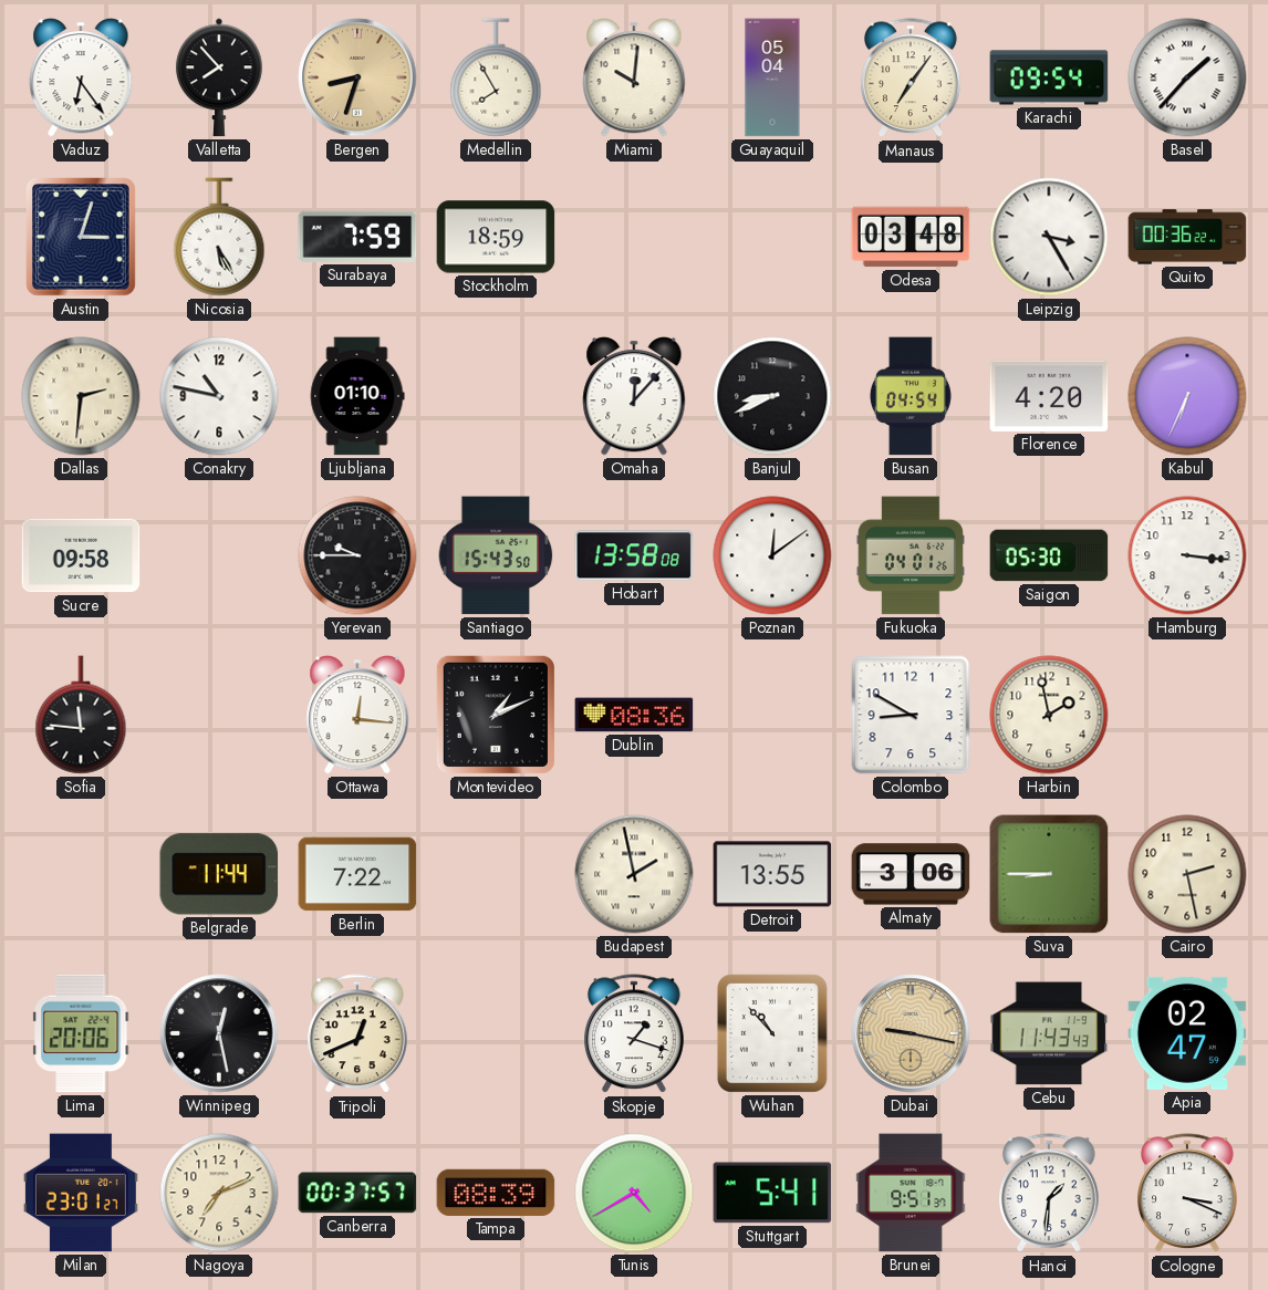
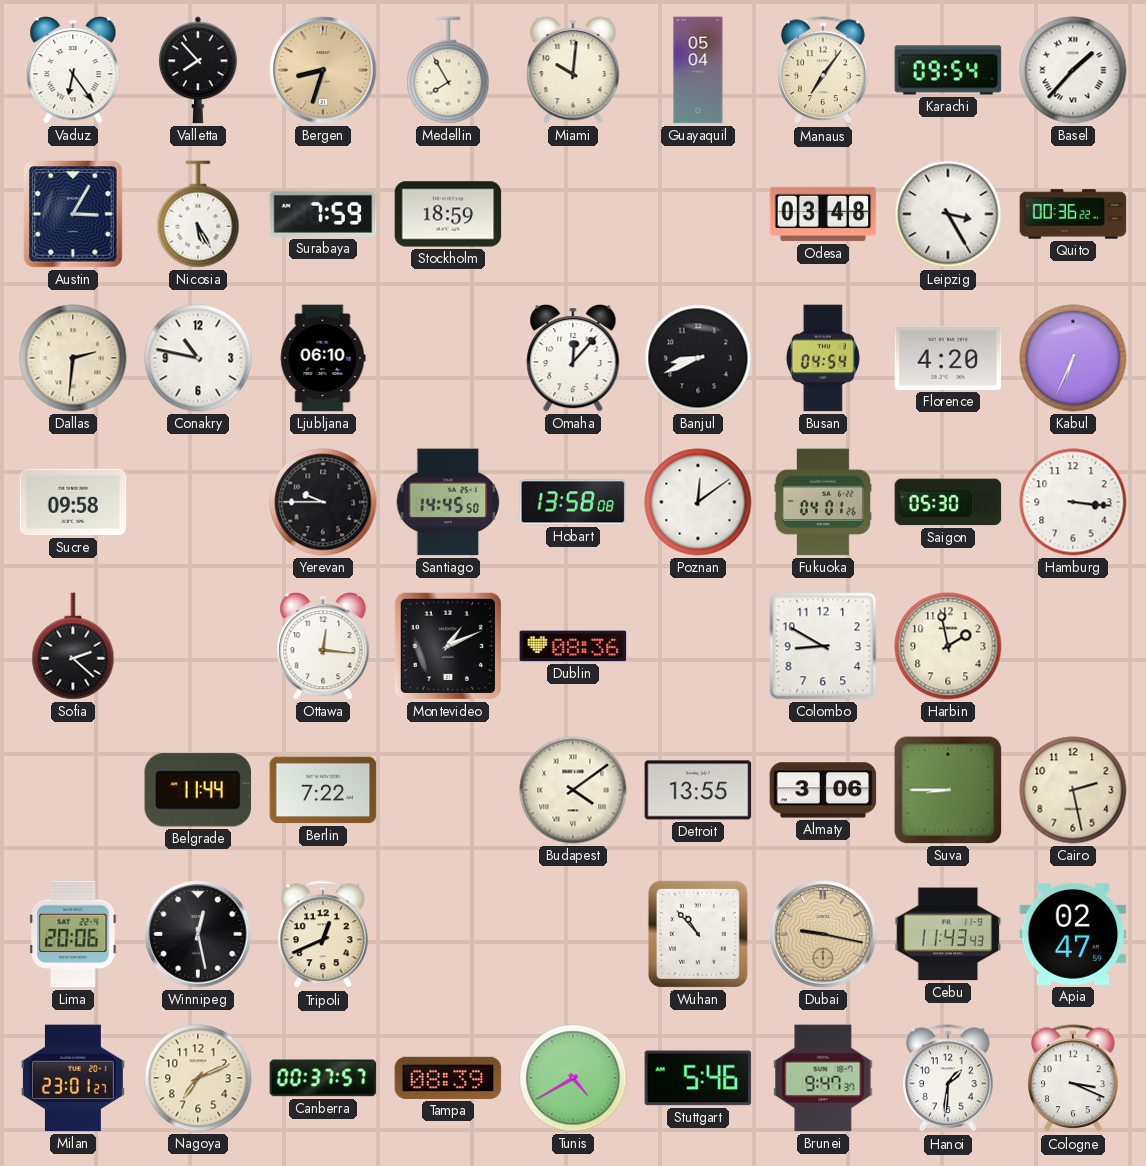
Austin: 3:03 -> 3:05
Ljubljana: 01:10 -> 06:10
Santiago: 15:43 -> 14:45
Sofia: 11:46 -> 2:22
Budapest: 1:58 -> 4:09
Skopje: 1:18 -> none
Stuttgart: 5:41 -> 5:46
Brunei: 9:51 -> 9:47
